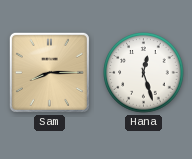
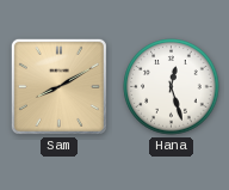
Sam: 8:15 -> 8:10
